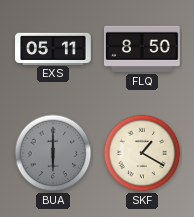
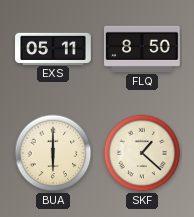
BUA dial: grey -> cream
SKF: 1:20 -> 1:22
